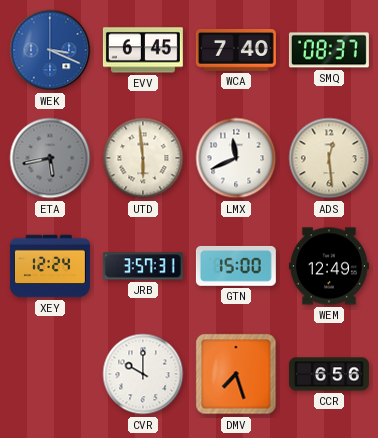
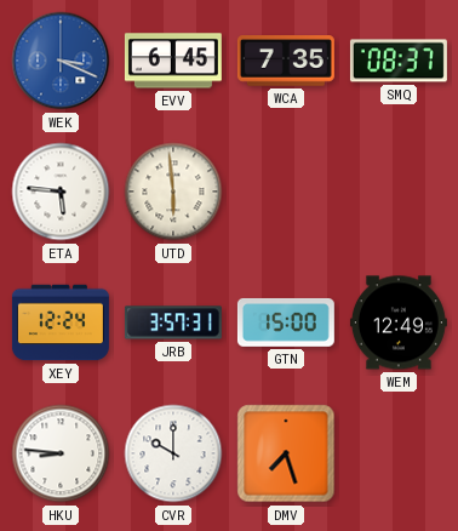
WCA: 7:40 -> 7:35
ETA: 5:43 -> 5:46
ETA dial: grey -> white
LMX: 11:41 -> none
ADS: 12:29 -> none
HKU: none -> 8:46
CCR: 6:56 -> none
